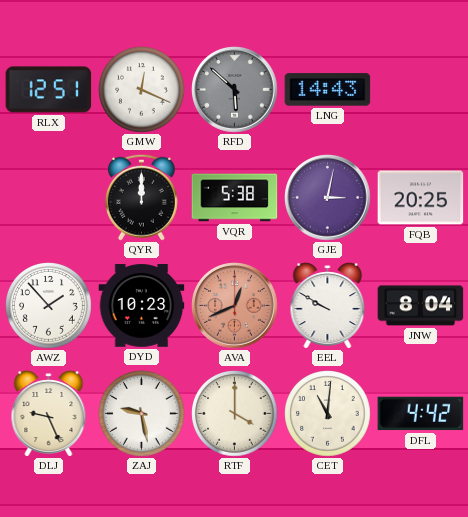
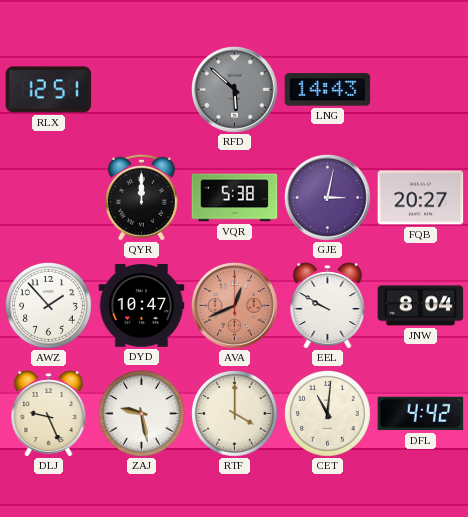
GMW: 12:19 -> none
FQB: 20:25 -> 20:27
DYD: 10:23 -> 10:47
